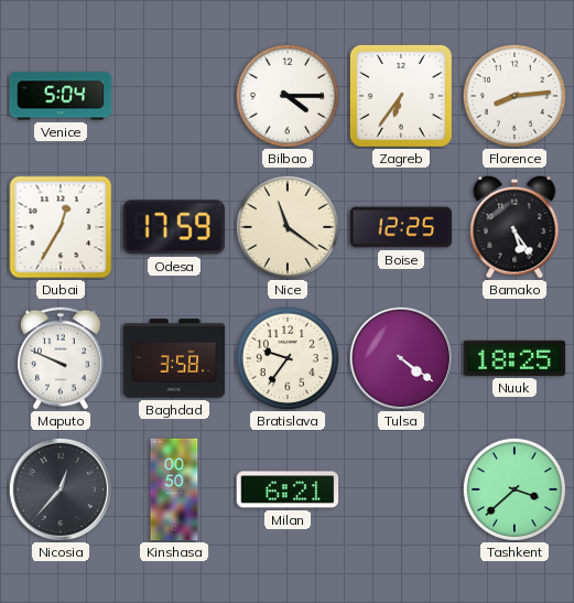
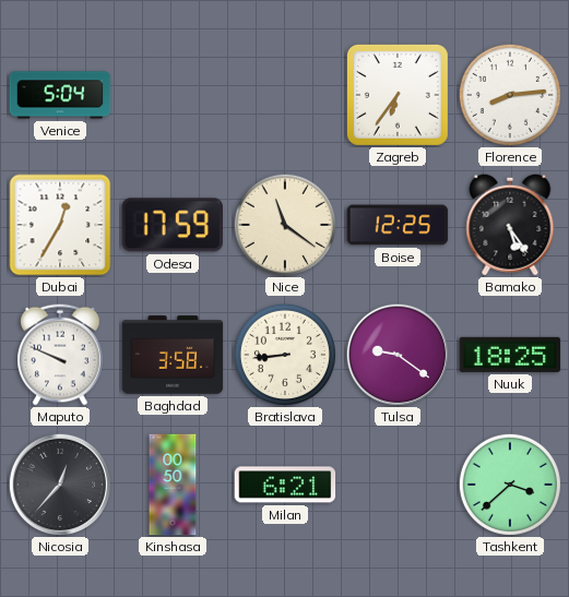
Bilbao: 4:15 -> none
Bratislava: 9:36 -> 8:44
Tulsa: 4:21 -> 9:21
